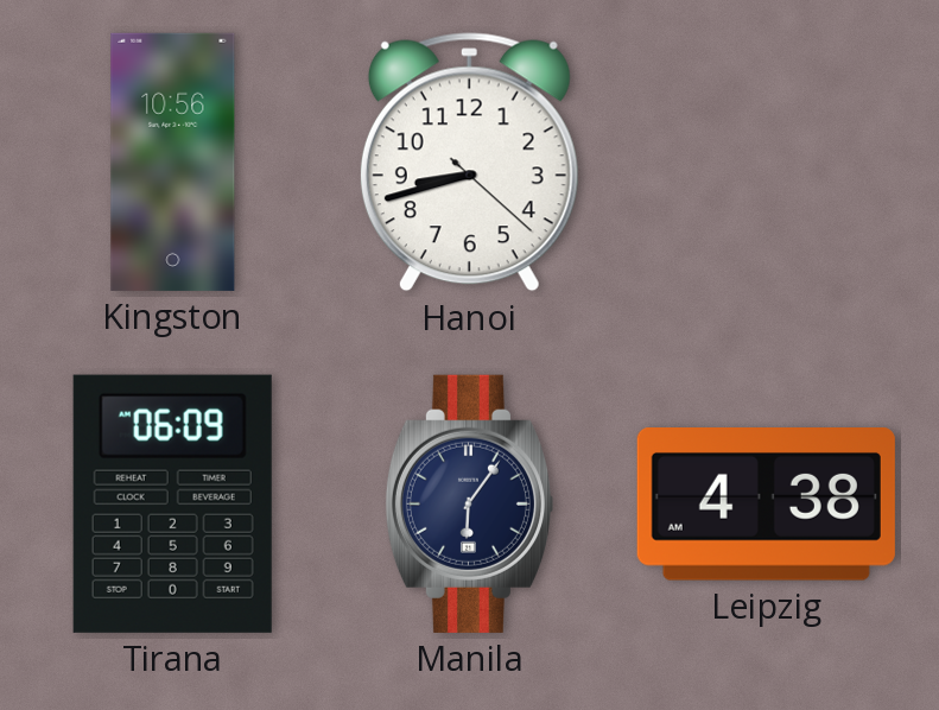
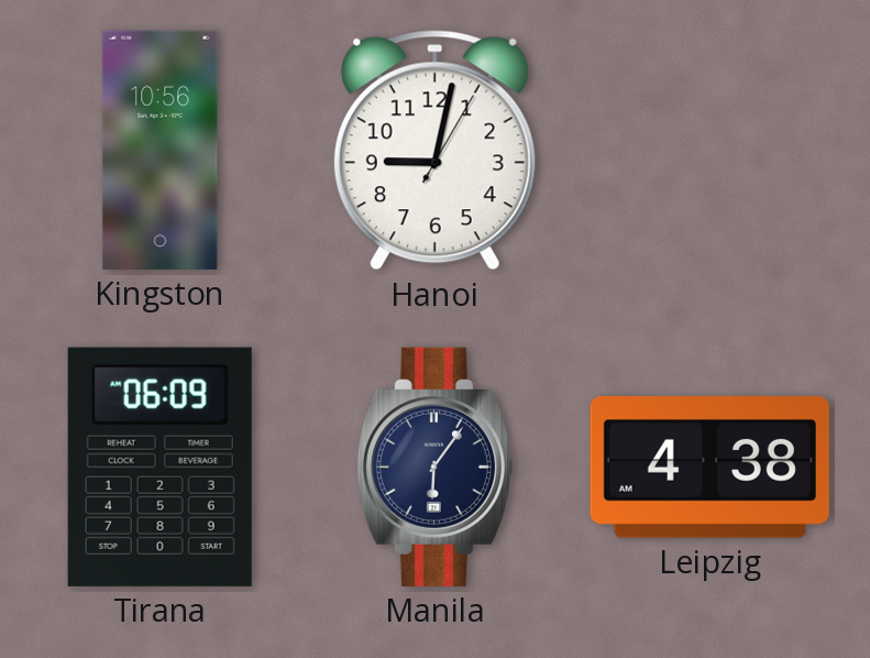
Hanoi: 8:42 -> 9:02
